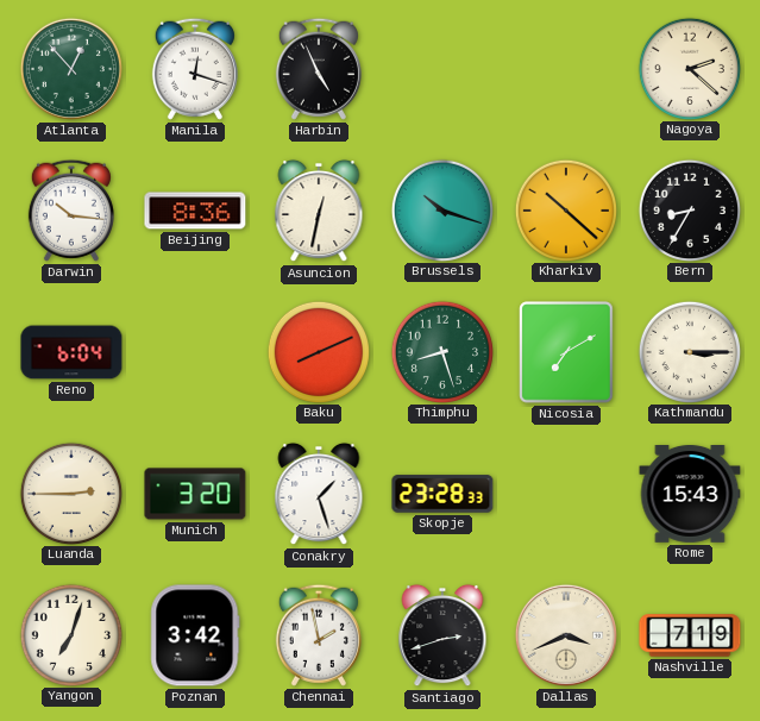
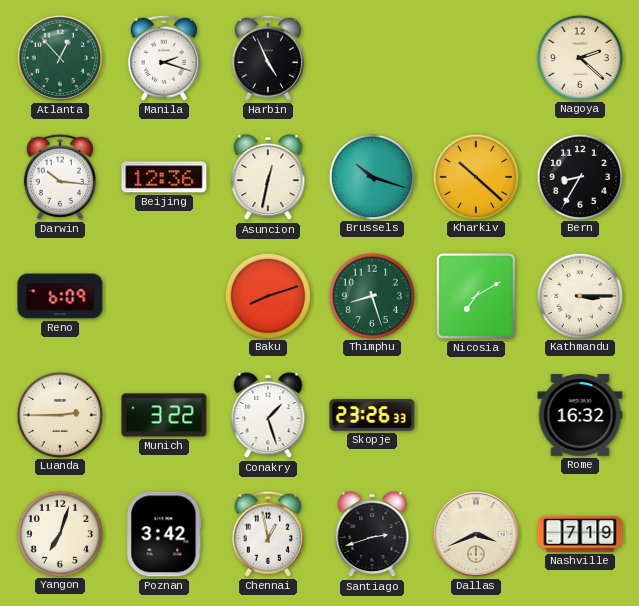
Manila: 12:18 -> 2:18
Beijing: 8:36 -> 12:36
Reno: 6:04 -> 6:09
Baku: 8:11 -> 8:12
Munich: 3:20 -> 3:22
Skopje: 23:28 -> 23:26
Rome: 15:43 -> 16:32
Chennai: 1:58 -> 12:58
